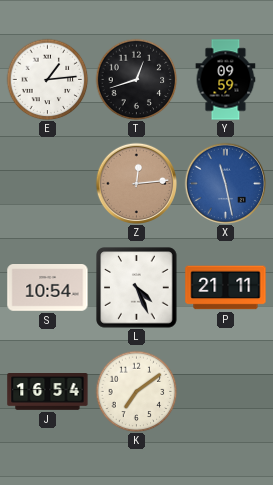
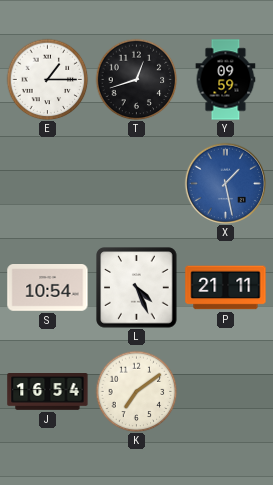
E: 1:14 -> 1:15
Z: 12:14 -> none
X: 11:28 -> 1:28
